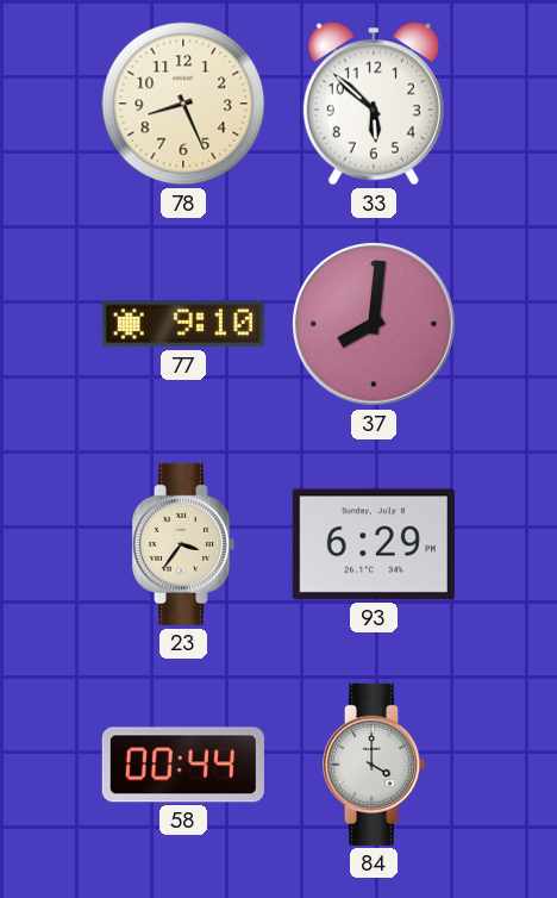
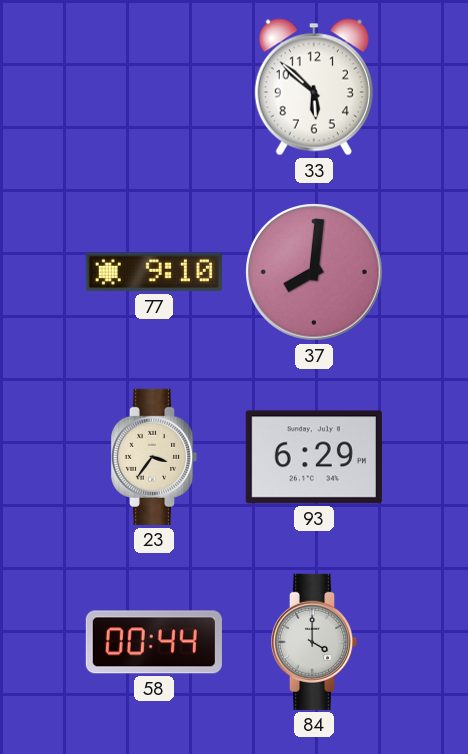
78: 8:26 -> none
